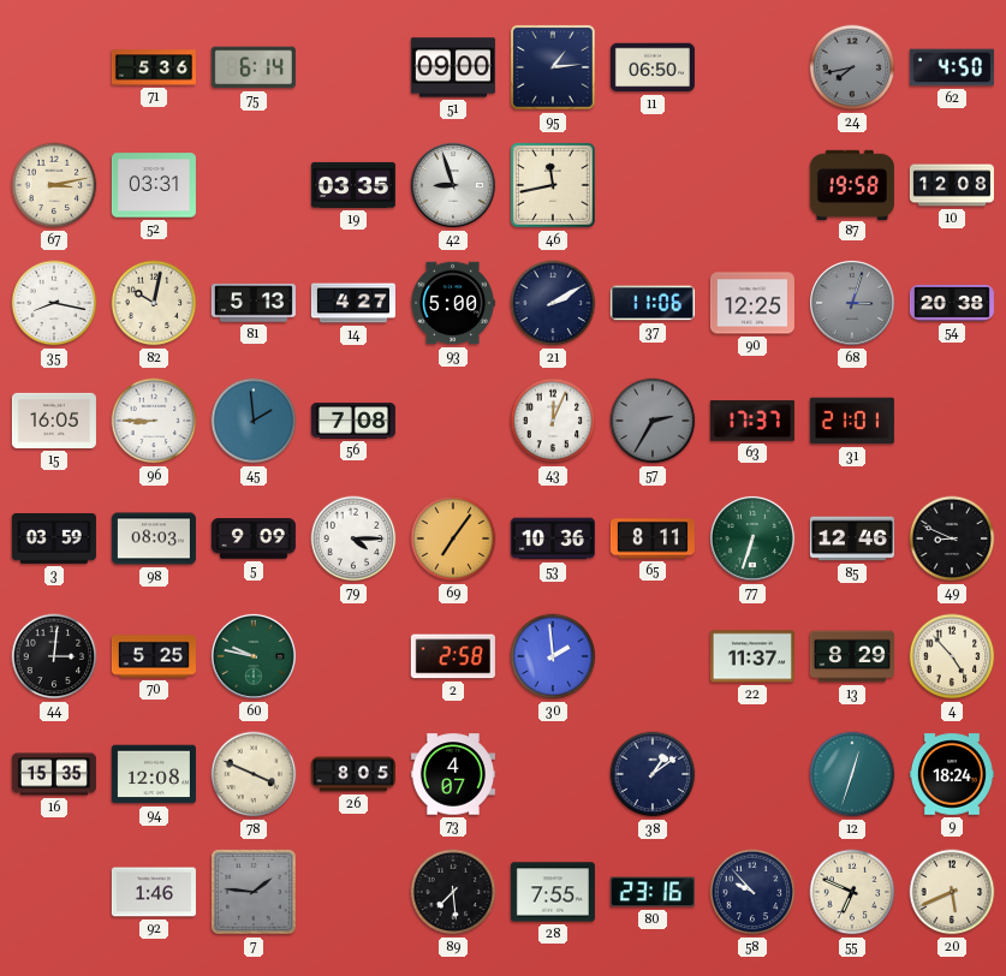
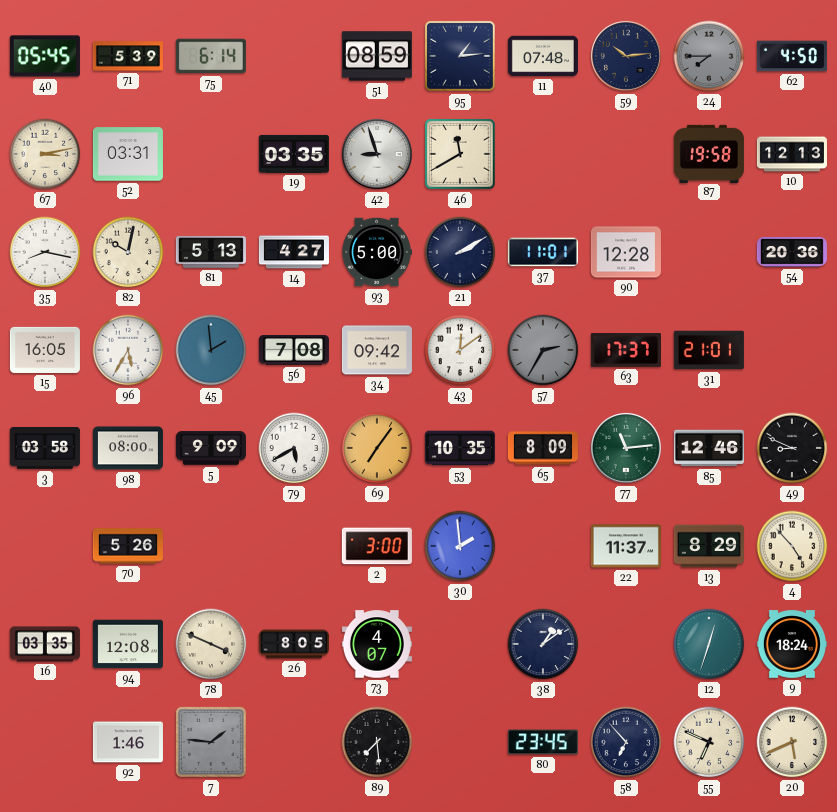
40: none -> 05:45
71: 5:36 -> 5:39
51: 09:00 -> 08:59
11: 06:50 -> 07:48
59: none -> 10:14
24: 7:43 -> 7:45
46: 11:43 -> 11:40
10: 12:08 -> 12:13
37: 11:06 -> 11:01
90: 12:25 -> 12:28
68: 3:03 -> none
54: 20:38 -> 20:36
96: 8:45 -> 5:35
34: none -> 09:42
43: 12:04 -> 12:09
3: 03:59 -> 03:58
98: 08:03 -> 08:00
79: 4:15 -> 5:40
53: 10:36 -> 10:35
65: 8:11 -> 8:09
77: 6:33 -> 11:14
44: 3:01 -> none
70: 5:25 -> 5:26
60: 9:47 -> none
2: 2:58 -> 3:00
16: 15:35 -> 03:35
28: 7:55 -> none
80: 23:16 -> 23:45
58: 9:53 -> 6:53
